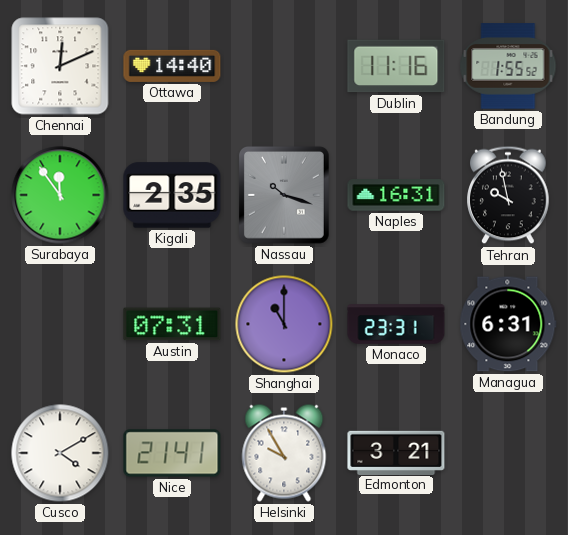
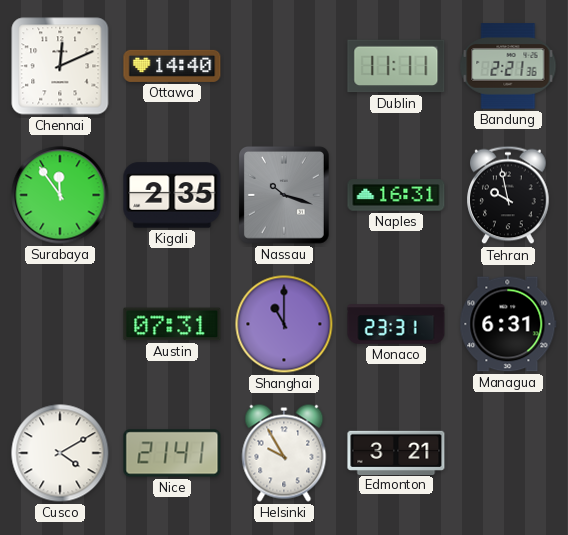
Dublin: 11:16 -> 11:11
Bandung: 1:55 -> 2:21
